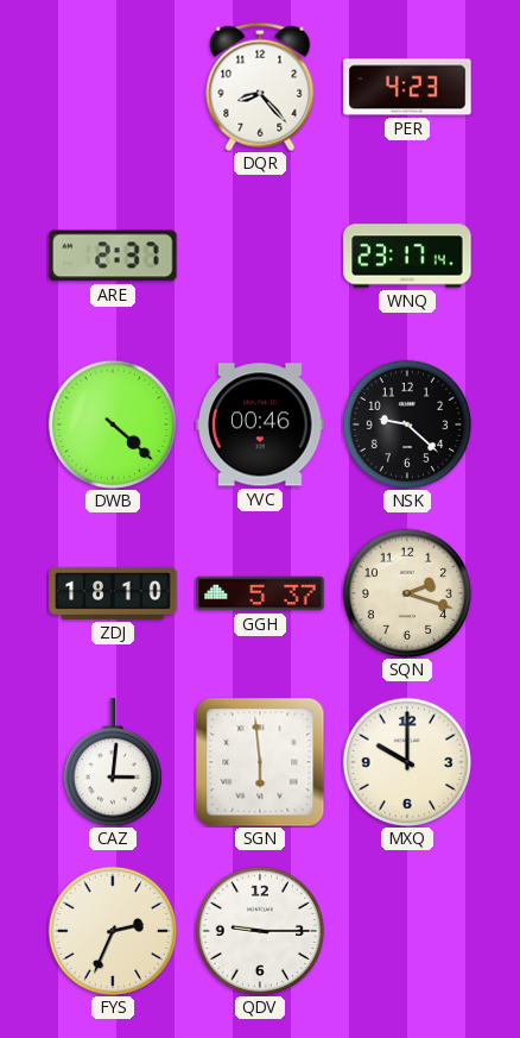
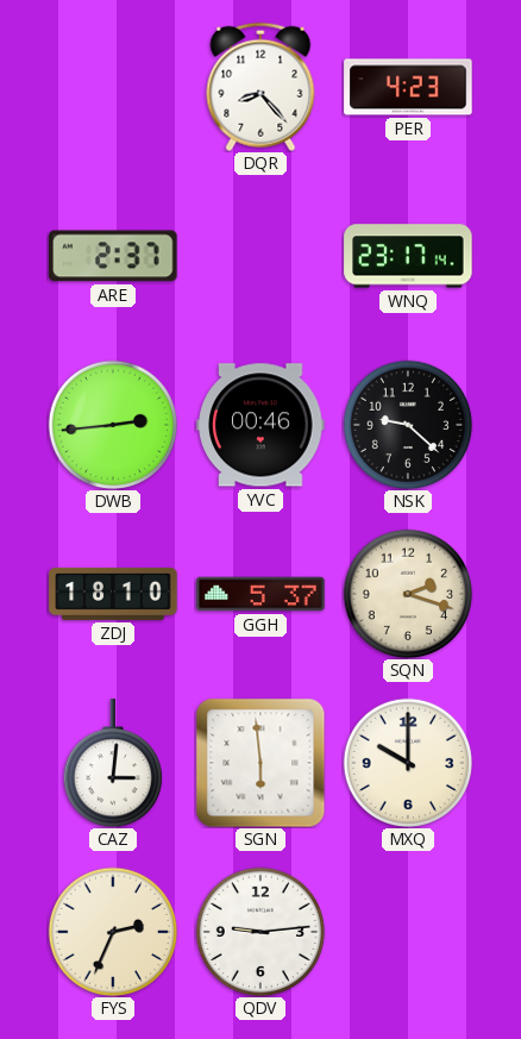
DWB: 4:22 -> 2:44
QDV: 9:15 -> 9:14
